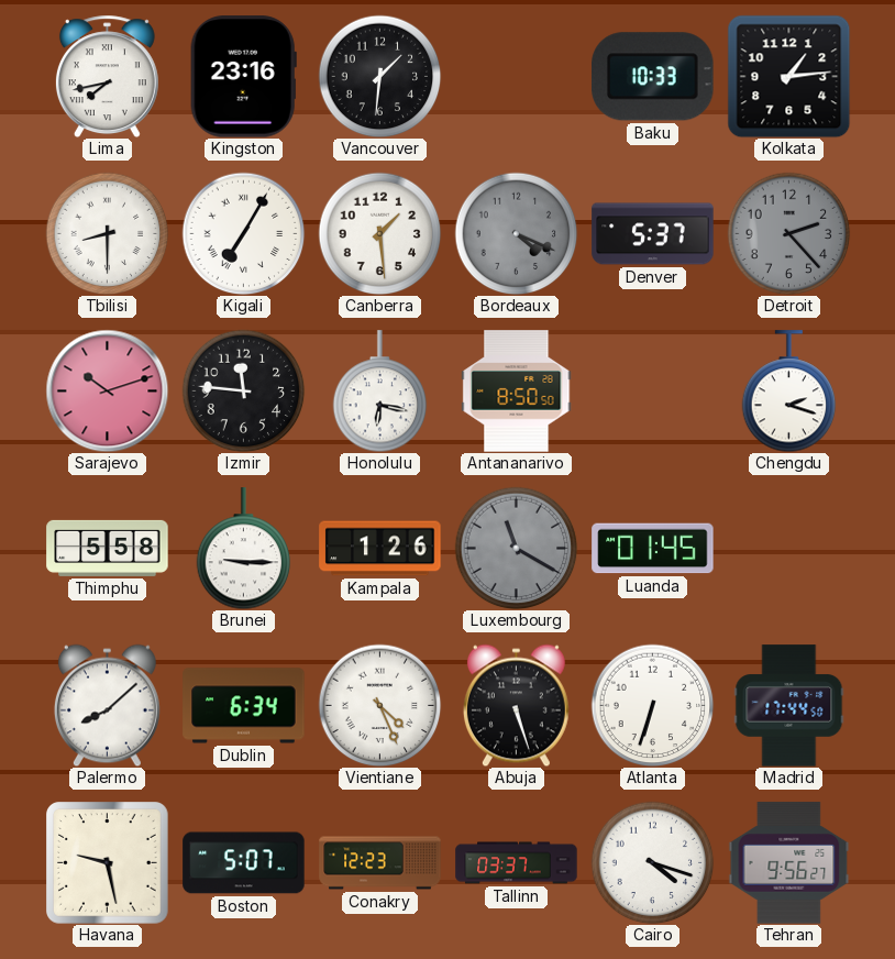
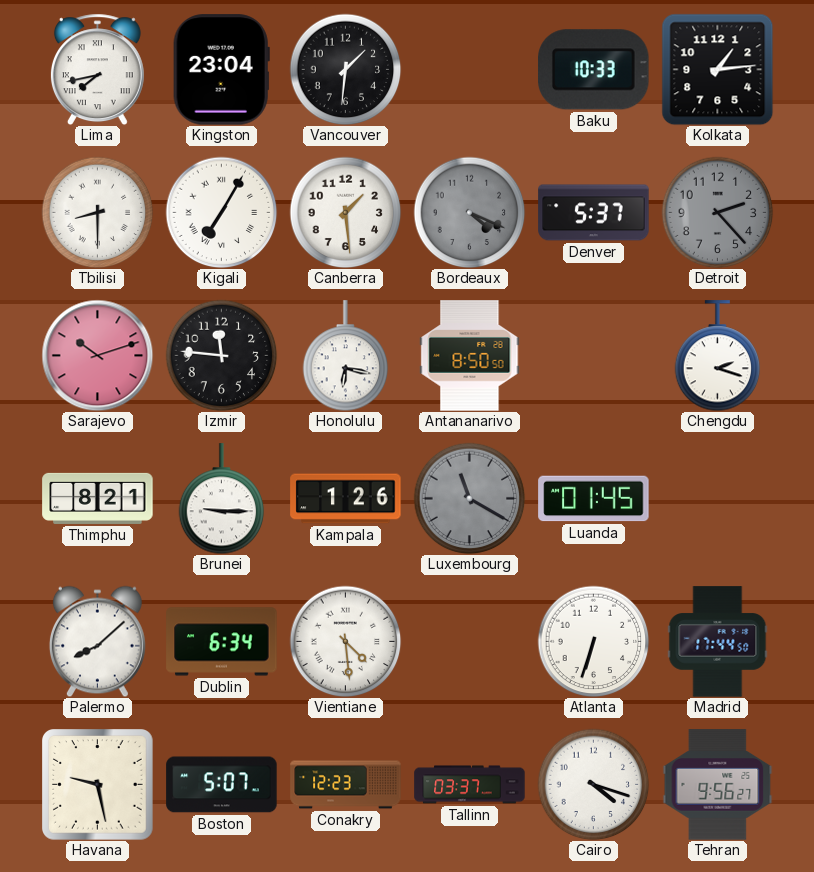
Kingston: 23:16 -> 23:04
Thimphu: 5:58 -> 8:21
Vientiane: 4:26 -> 4:29
Abuja: 5:27 -> none
